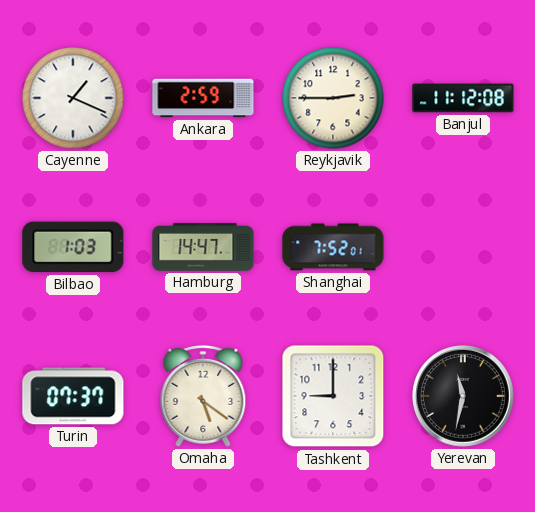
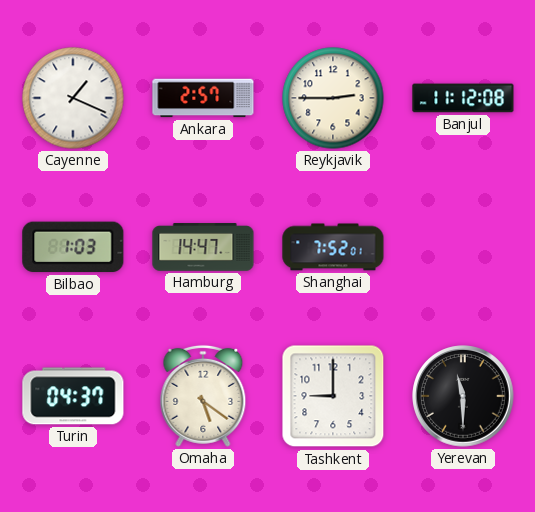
Ankara: 2:59 -> 2:57
Turin: 07:37 -> 04:37
Yerevan: 11:32 -> 11:30
